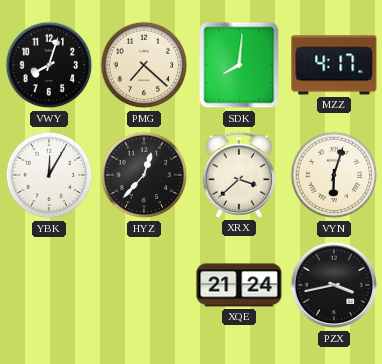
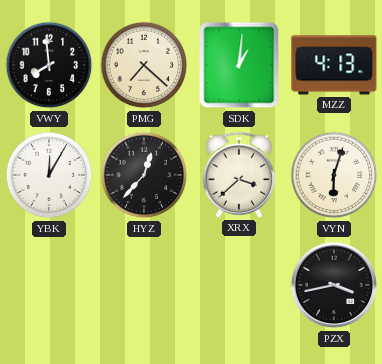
VWY: 8:03 -> 7:59
SDK: 8:01 -> 1:01
MZZ: 4:17 -> 4:13
XQE: 21:24 -> none
